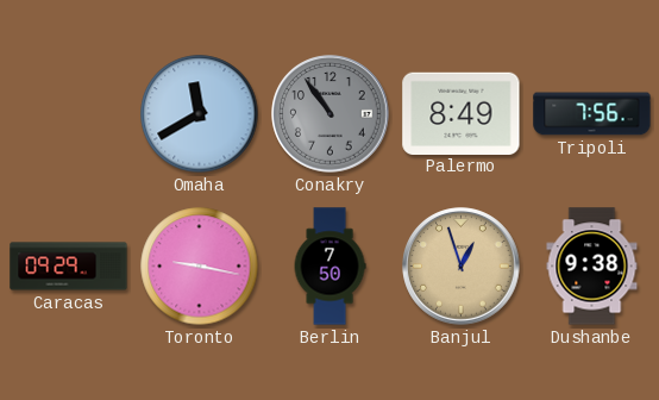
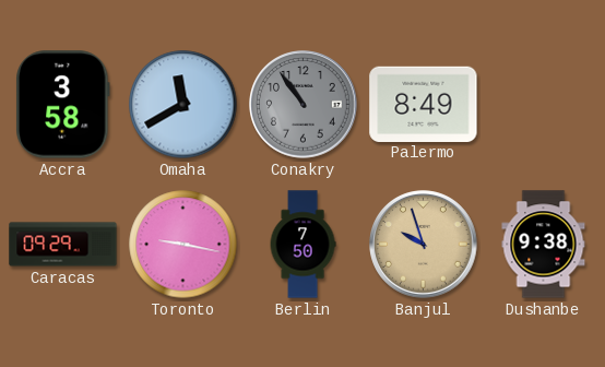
Accra: none -> 3:58
Tripoli: 7:56 -> none
Banjul: 12:57 -> 9:57
